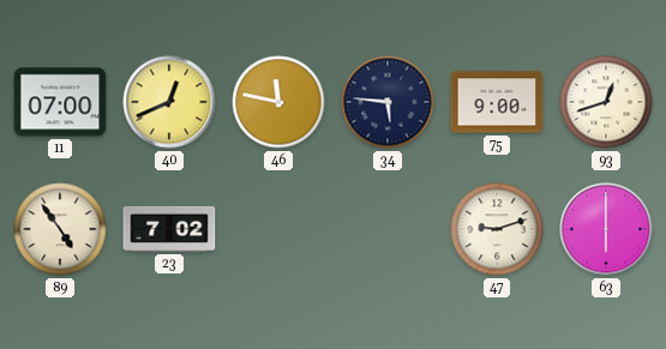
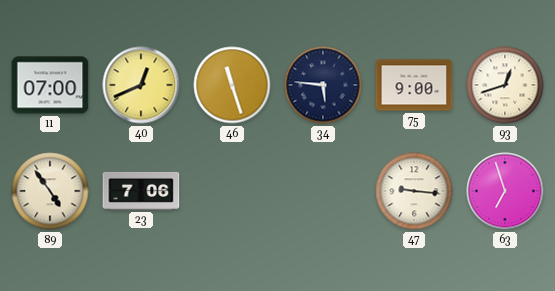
46: 11:47 -> 11:27
23: 7:02 -> 7:06
47: 9:12 -> 9:16
63: 6:00 -> 6:57
